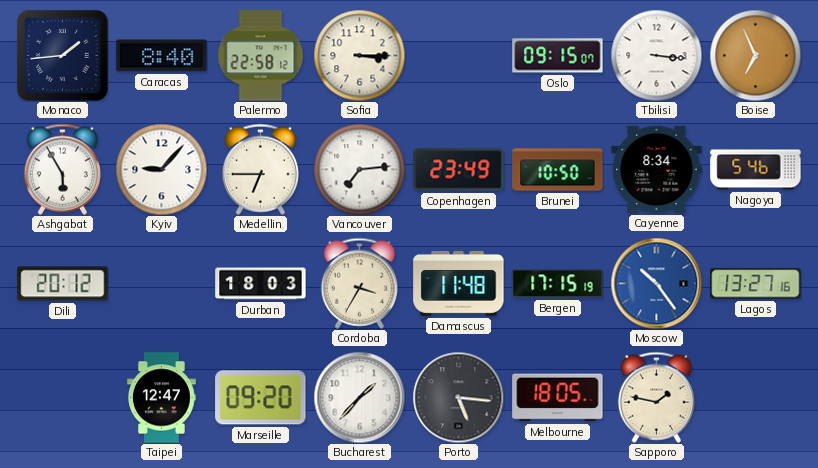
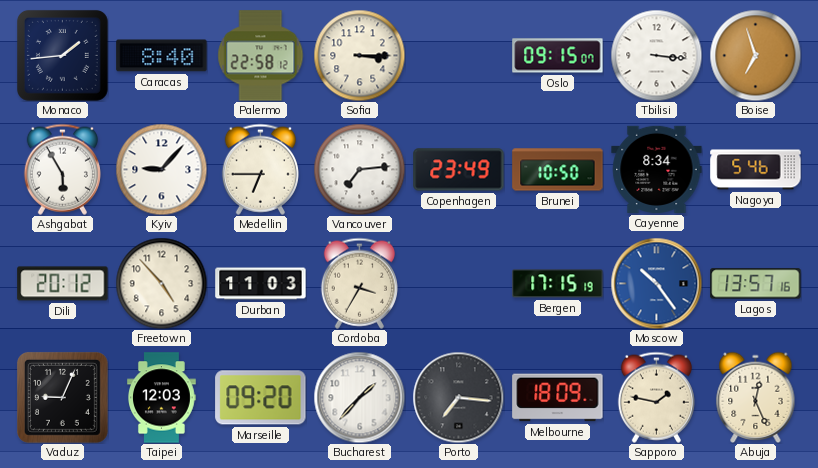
Boise: 6:56 -> 6:57
Freetown: none -> 4:53
Durban: 18:03 -> 11:03
Damascus: 11:48 -> none
Lagos: 13:27 -> 13:57
Vaduz: none -> 9:04
Taipei: 12:47 -> 12:03
Porto: 5:16 -> 7:16
Melbourne: 18:05 -> 18:09
Abuja: none -> 12:26
